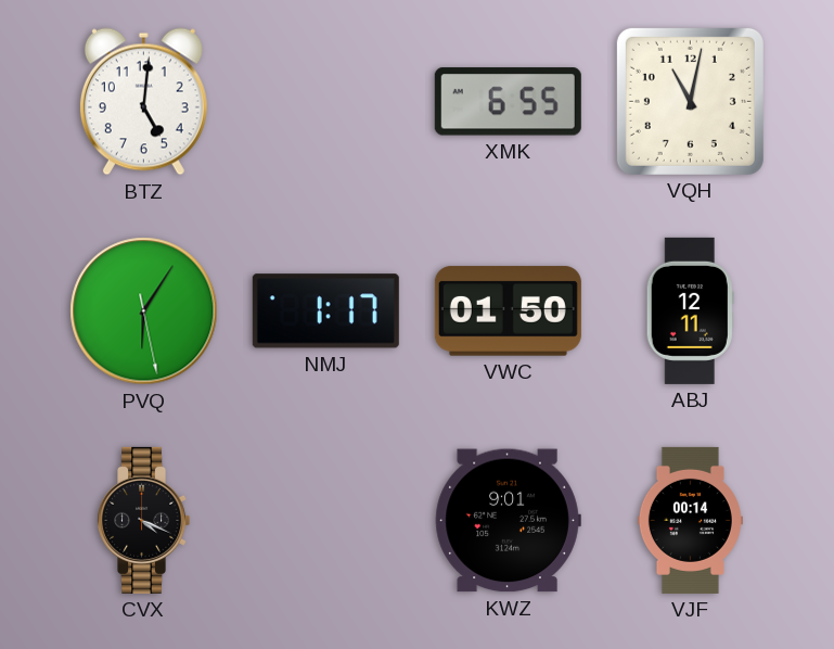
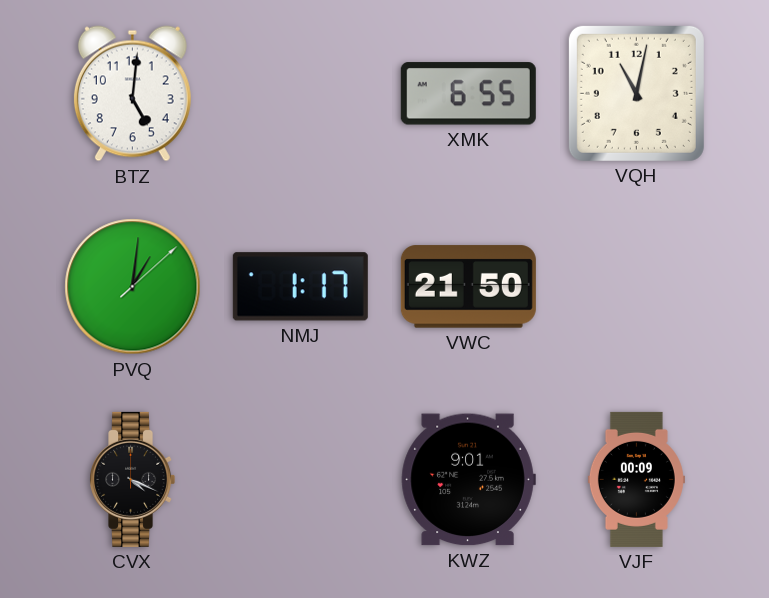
PVQ: 6:05 -> 1:01
VWC: 01:50 -> 21:50
ABJ: 12:11 -> none
VJF: 00:14 -> 00:09
